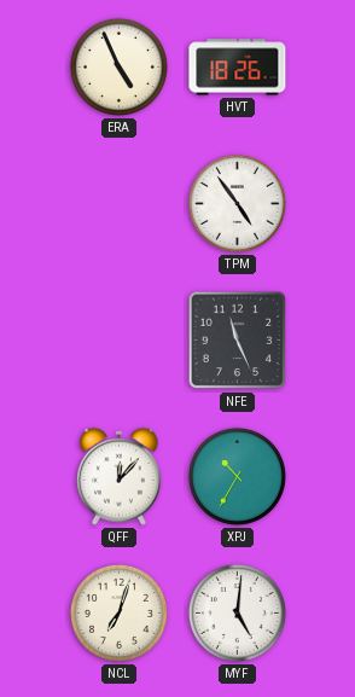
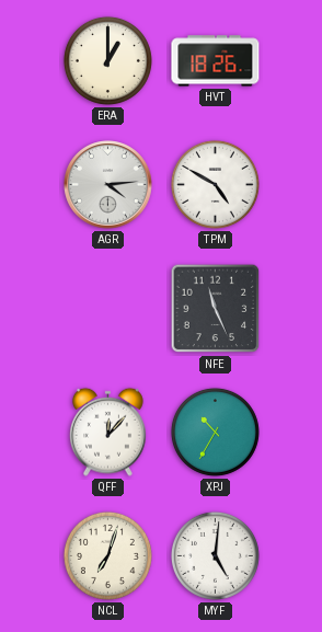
ERA: 4:56 -> 1:00
AGR: none -> 4:14
TPM: 4:54 -> 4:50
